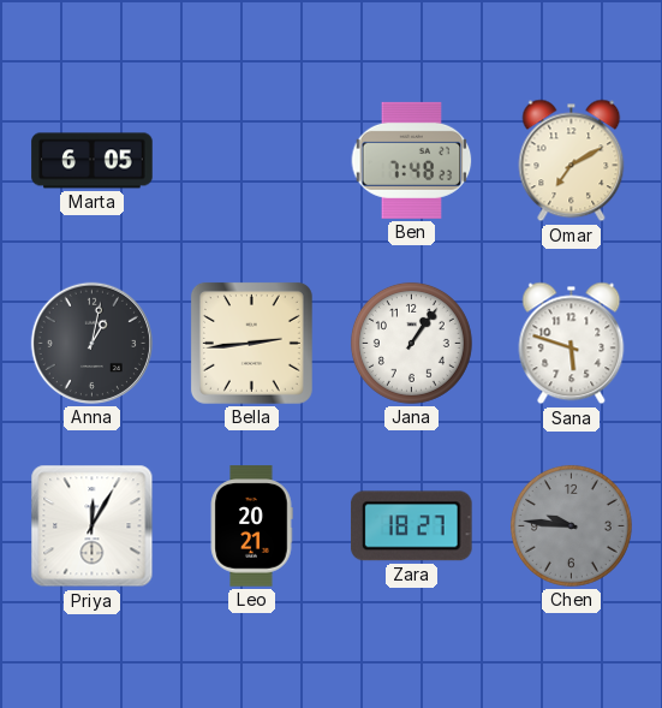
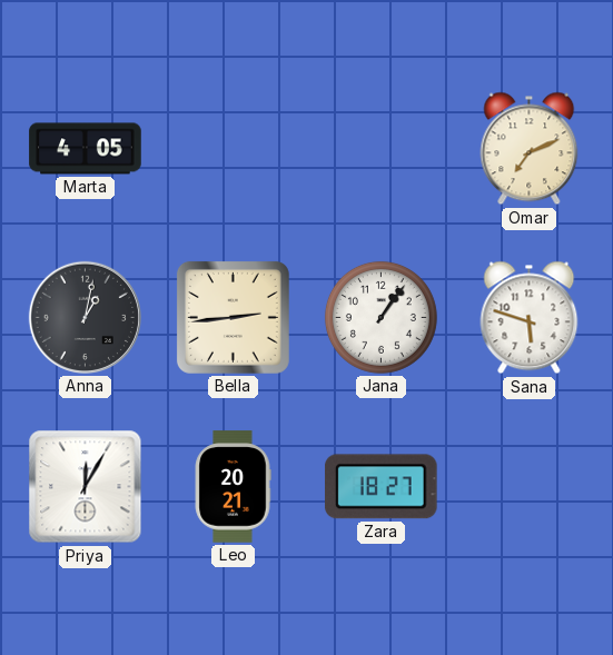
Marta: 6:05 -> 4:05
Ben: 7:48 -> none
Omar: 7:10 -> 7:11
Chen: 9:46 -> none
